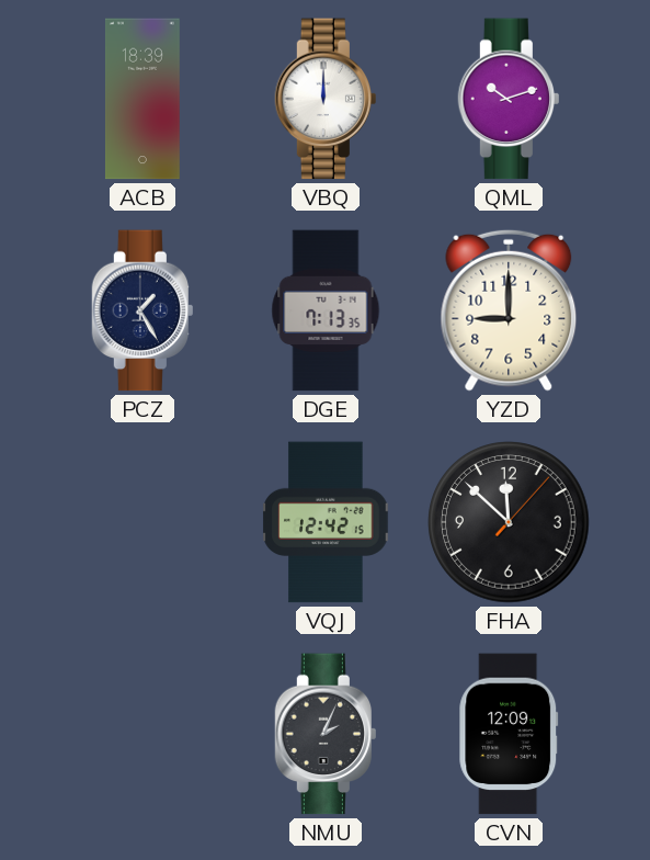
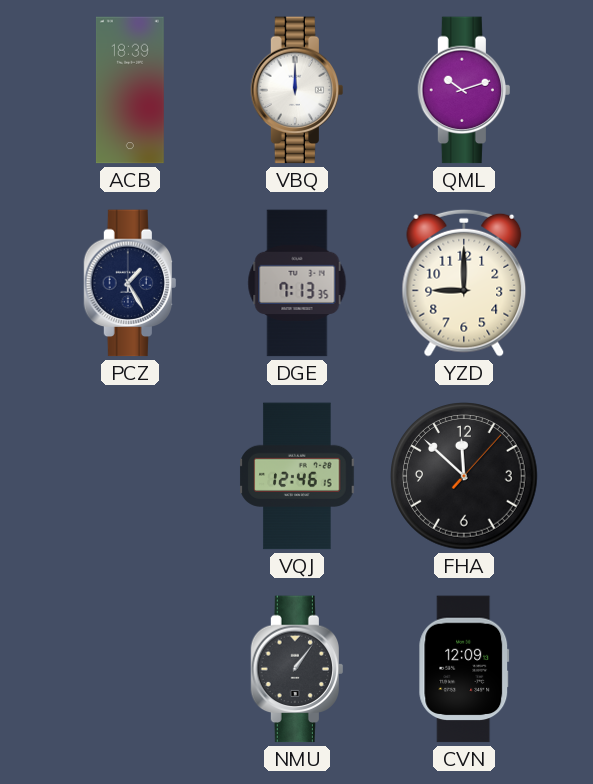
VQJ: 12:42 -> 12:46
NMU: 2:04 -> 1:06
